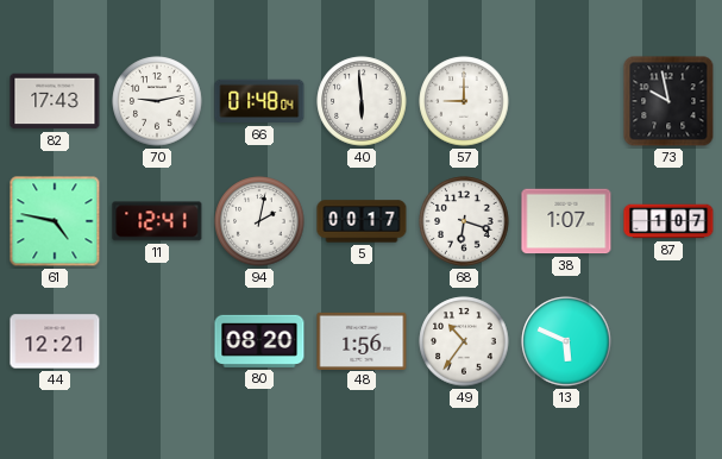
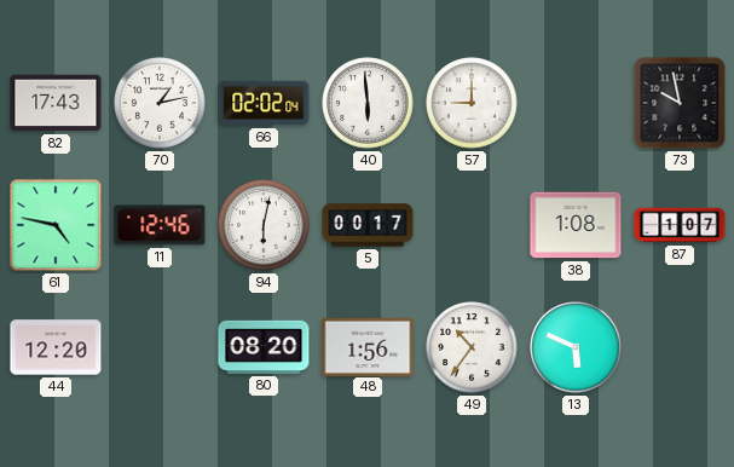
70: 9:13 -> 1:13
66: 01:48 -> 02:02
11: 12:41 -> 12:46
94: 2:02 -> 6:02
68: 6:18 -> none
38: 1:07 -> 1:08
44: 12:21 -> 12:20
